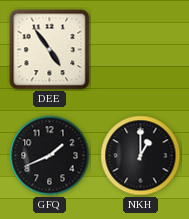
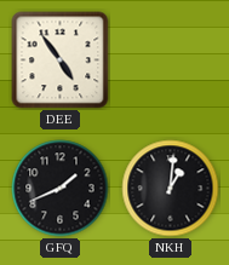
NKH: 1:00 -> 1:01
